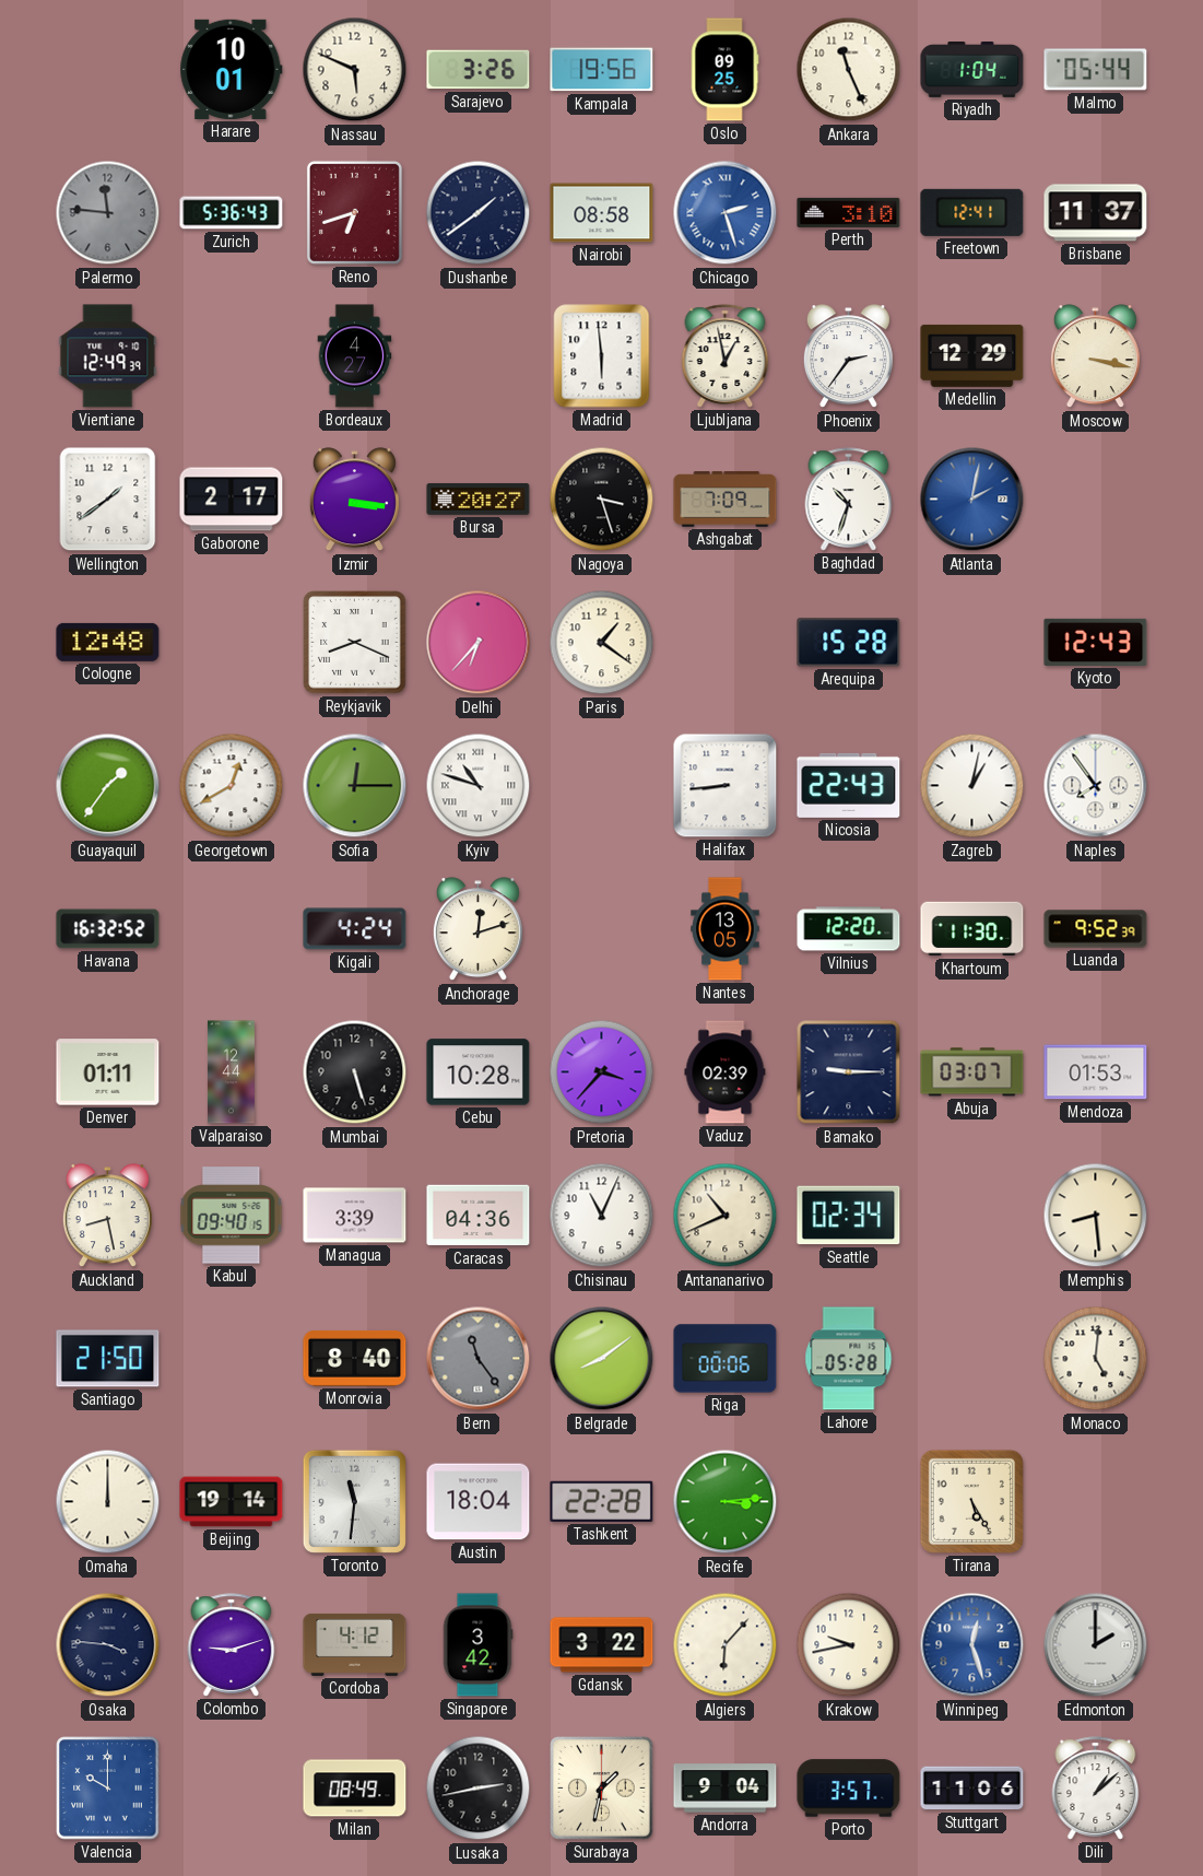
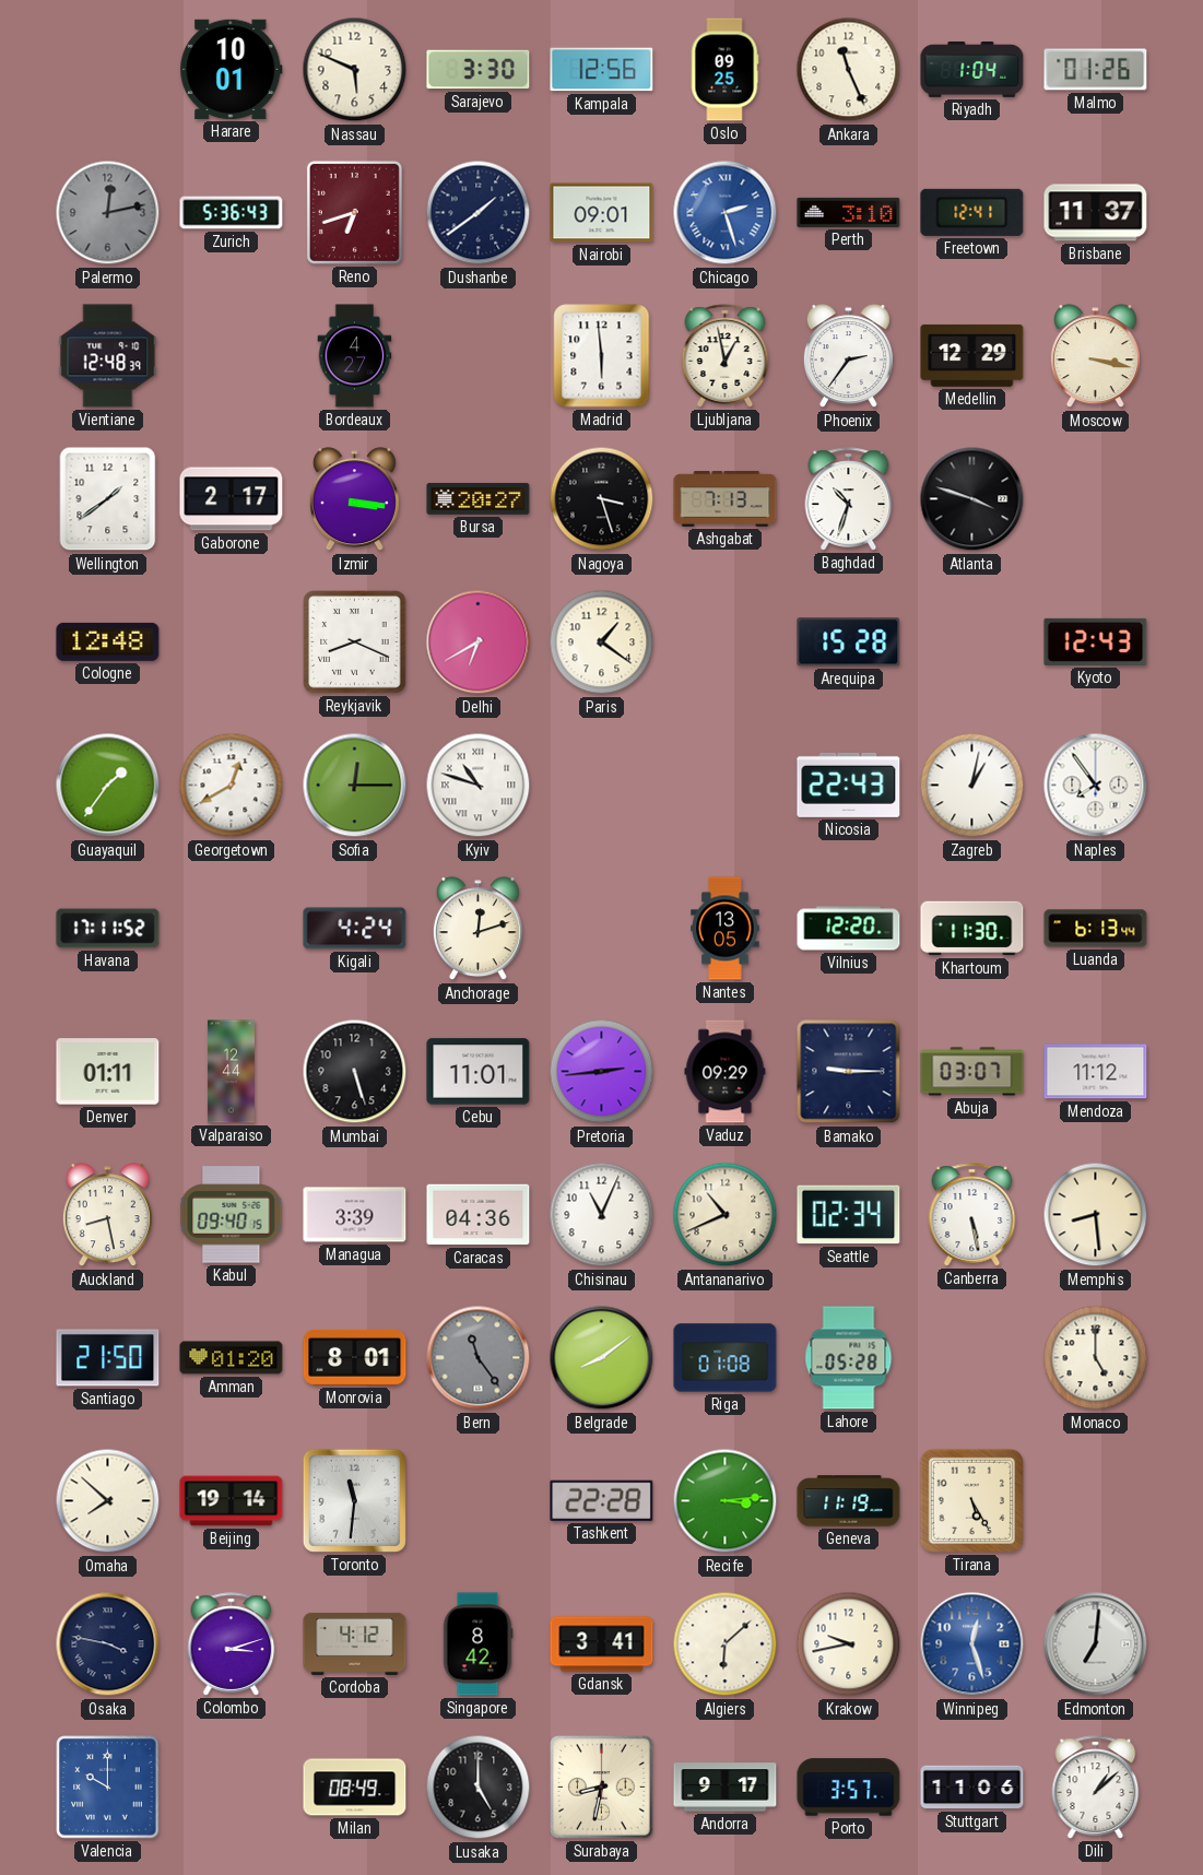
Sarajevo: 3:26 -> 3:30
Kampala: 19:56 -> 12:56
Malmo: 05:44 -> 01:26
Palermo: 11:46 -> 12:13
Nairobi: 08:58 -> 09:01
Vientiane: 12:49 -> 12:48
Ashgabat: 7:09 -> 7:13
Atlanta: 2:02 -> 3:48
Atlanta dial: blue -> black
Delhi: 6:37 -> 6:40
Halifax: 8:44 -> none
Havana: 16:32 -> 17:11
Luanda: 9:52 -> 6:13
Cebu: 10:28 -> 11:01
Pretoria: 3:37 -> 2:44
Vaduz: 02:39 -> 09:29
Mendoza: 01:53 -> 11:12
Canberra: none -> 5:28
Amman: none -> 01:20
Monrovia: 8:40 -> 8:01
Riga: 00:06 -> 01:08
Monaco: 5:01 -> 5:00
Omaha: 12:00 -> 7:52
Austin: 18:04 -> none
Geneva: none -> 11:19
Osaka: 3:46 -> 3:47
Colombo: 9:12 -> 3:12
Singapore: 3:42 -> 8:42
Gdansk: 3:22 -> 3:41
Algiers: 6:07 -> 6:08
Edmonton: 2:00 -> 7:01
Lusaka: 2:43 -> 5:00
Surabaya: 1:32 -> 8:32
Andorra: 9:04 -> 9:17
